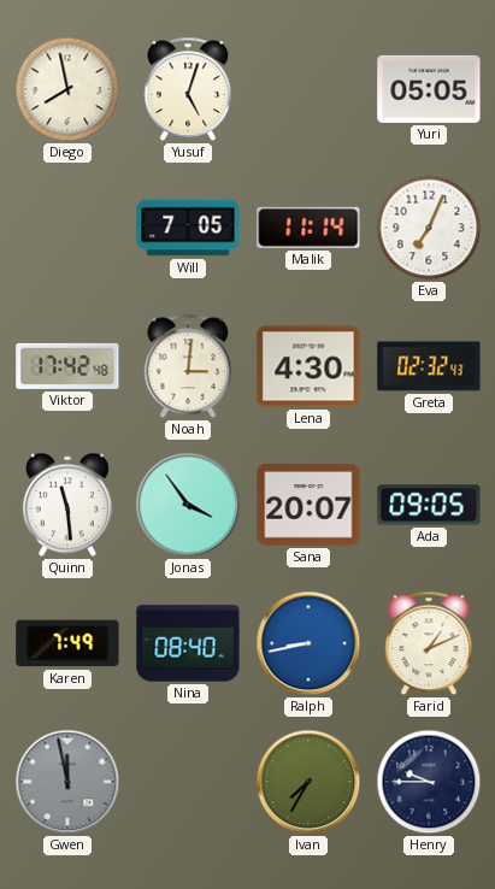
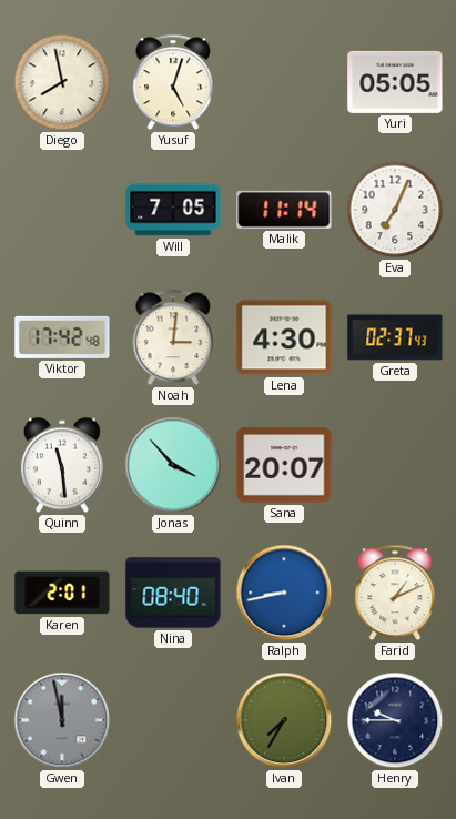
Greta: 02:32 -> 02:37
Jonas: 3:54 -> 3:53
Ada: 09:05 -> none
Karen: 7:49 -> 2:01
